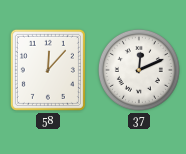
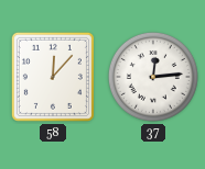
37: 12:11 -> 12:14
